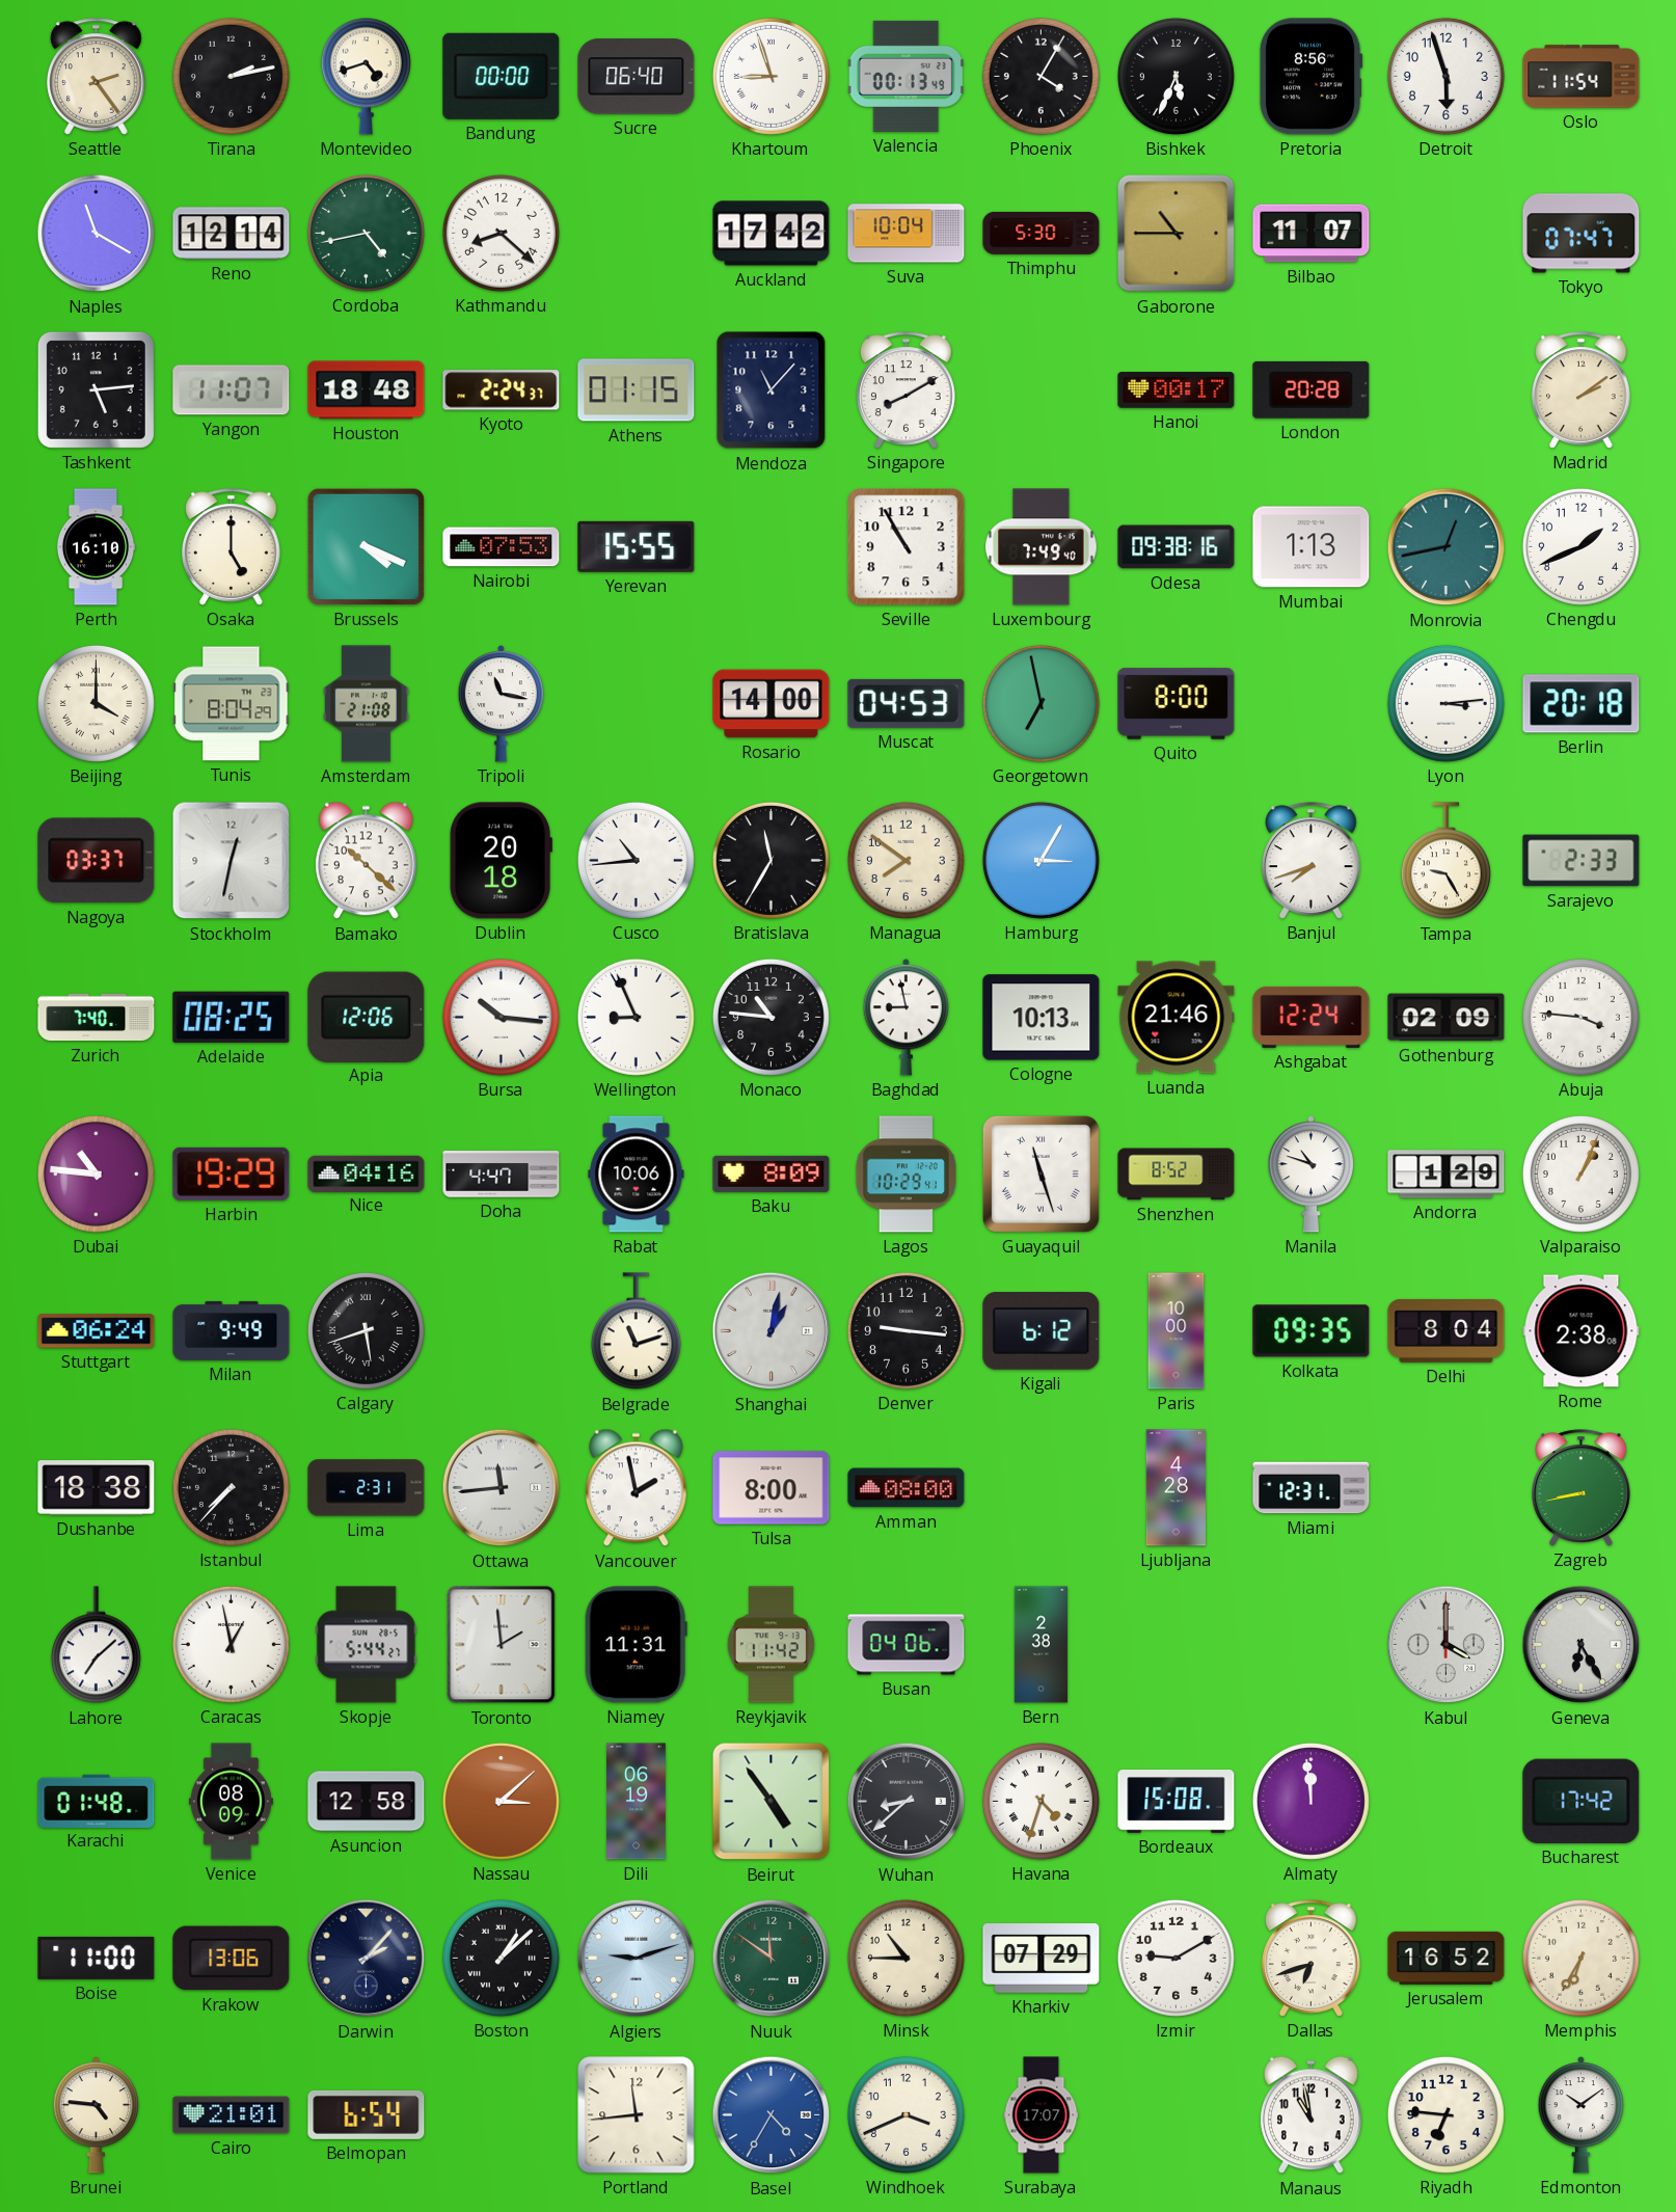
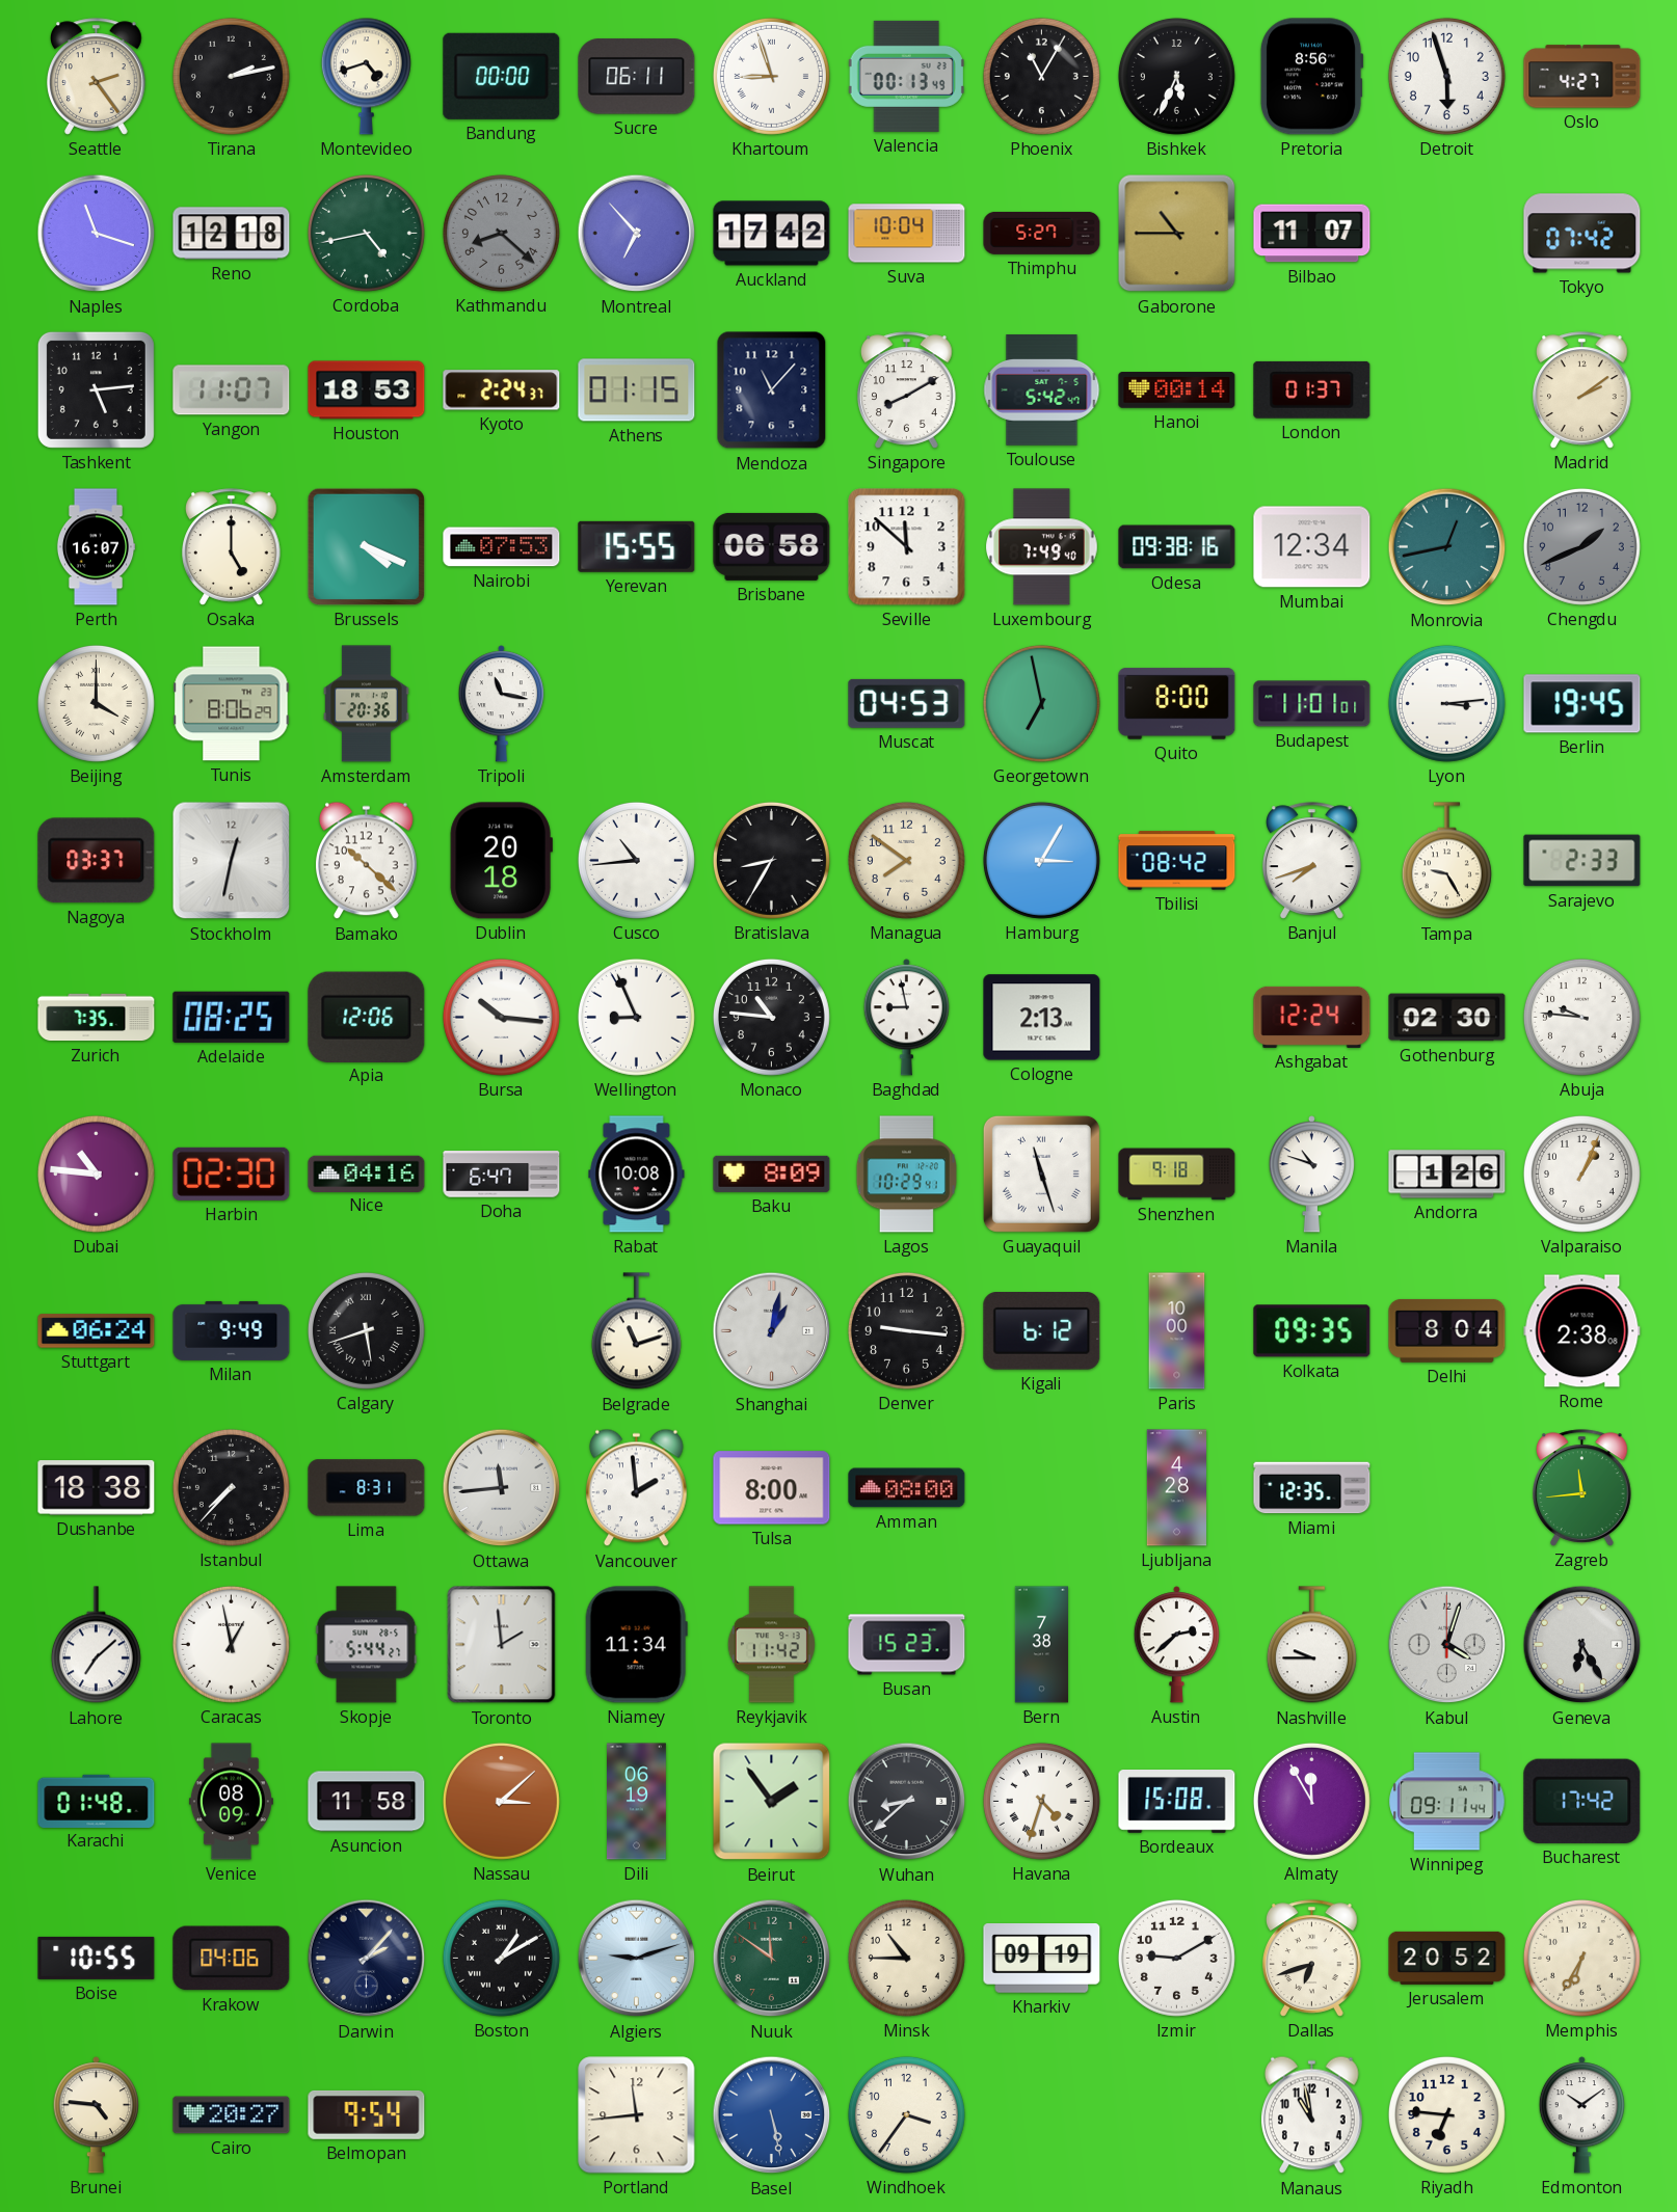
Sucre: 06:40 -> 06:11
Phoenix: 4:05 -> 11:05
Oslo: 11:54 -> 4:27
Naples: 11:20 -> 11:18
Reno: 12:14 -> 12:18
Kathmandu dial: white -> grey
Montreal: none -> 6:53
Thimphu: 5:30 -> 5:27
Tokyo: 07:47 -> 07:42
Houston: 18:48 -> 18:53
Toulouse: none -> 5:42
Hanoi: 00:17 -> 00:14
London: 20:28 -> 01:37
Perth: 16:10 -> 16:07
Brisbane: none -> 06:58
Seville: 10:55 -> 11:52
Mumbai: 1:13 -> 12:34
Chengdu dial: white -> grey
Tunis: 8:04 -> 8:06
Amsterdam: 21:08 -> 20:36
Rosario: 14:00 -> none
Budapest: none -> 11:01
Berlin: 20:18 -> 19:45
Bratislava: 11:35 -> 8:35
Tbilisi: none -> 08:42
Zurich: 7:40 -> 7:35
Cologne: 10:13 -> 2:13
Luanda: 21:46 -> none
Gothenburg: 02:09 -> 02:30
Abuja: 3:46 -> 9:46
Harbin: 19:29 -> 02:30
Doha: 4:47 -> 6:47
Rabat: 10:06 -> 10:08
Shenzhen: 8:52 -> 9:18
Andorra: 1:29 -> 1:26
Lima: 2:31 -> 8:31
Vancouver: 1:58 -> 1:59
Miami: 12:31 -> 12:35
Zagreb: 8:43 -> 11:44
Niamey: 11:31 -> 11:34
Busan: 04:06 -> 15:23
Bern: 2:38 -> 7:38
Austin: none -> 2:38
Nashville: none -> 9:45
Kabul: 4:00 -> 4:03
Asuncion: 12:58 -> 11:58
Beirut: 4:54 -> 1:54
Almaty: 11:59 -> 11:55
Winnipeg: none -> 09:11
Boise: 11:00 -> 10:55
Krakow: 13:06 -> 04:06
Boston: 1:08 -> 1:10
Kharkiv: 07:29 -> 09:19
Jerusalem: 16:52 -> 20:52
Cairo: 21:01 -> 20:27
Belmopan: 6:54 -> 9:54
Basel: 4:35 -> 5:28
Windhoek: 3:41 -> 3:36
Surabaya: 17:07 -> none
